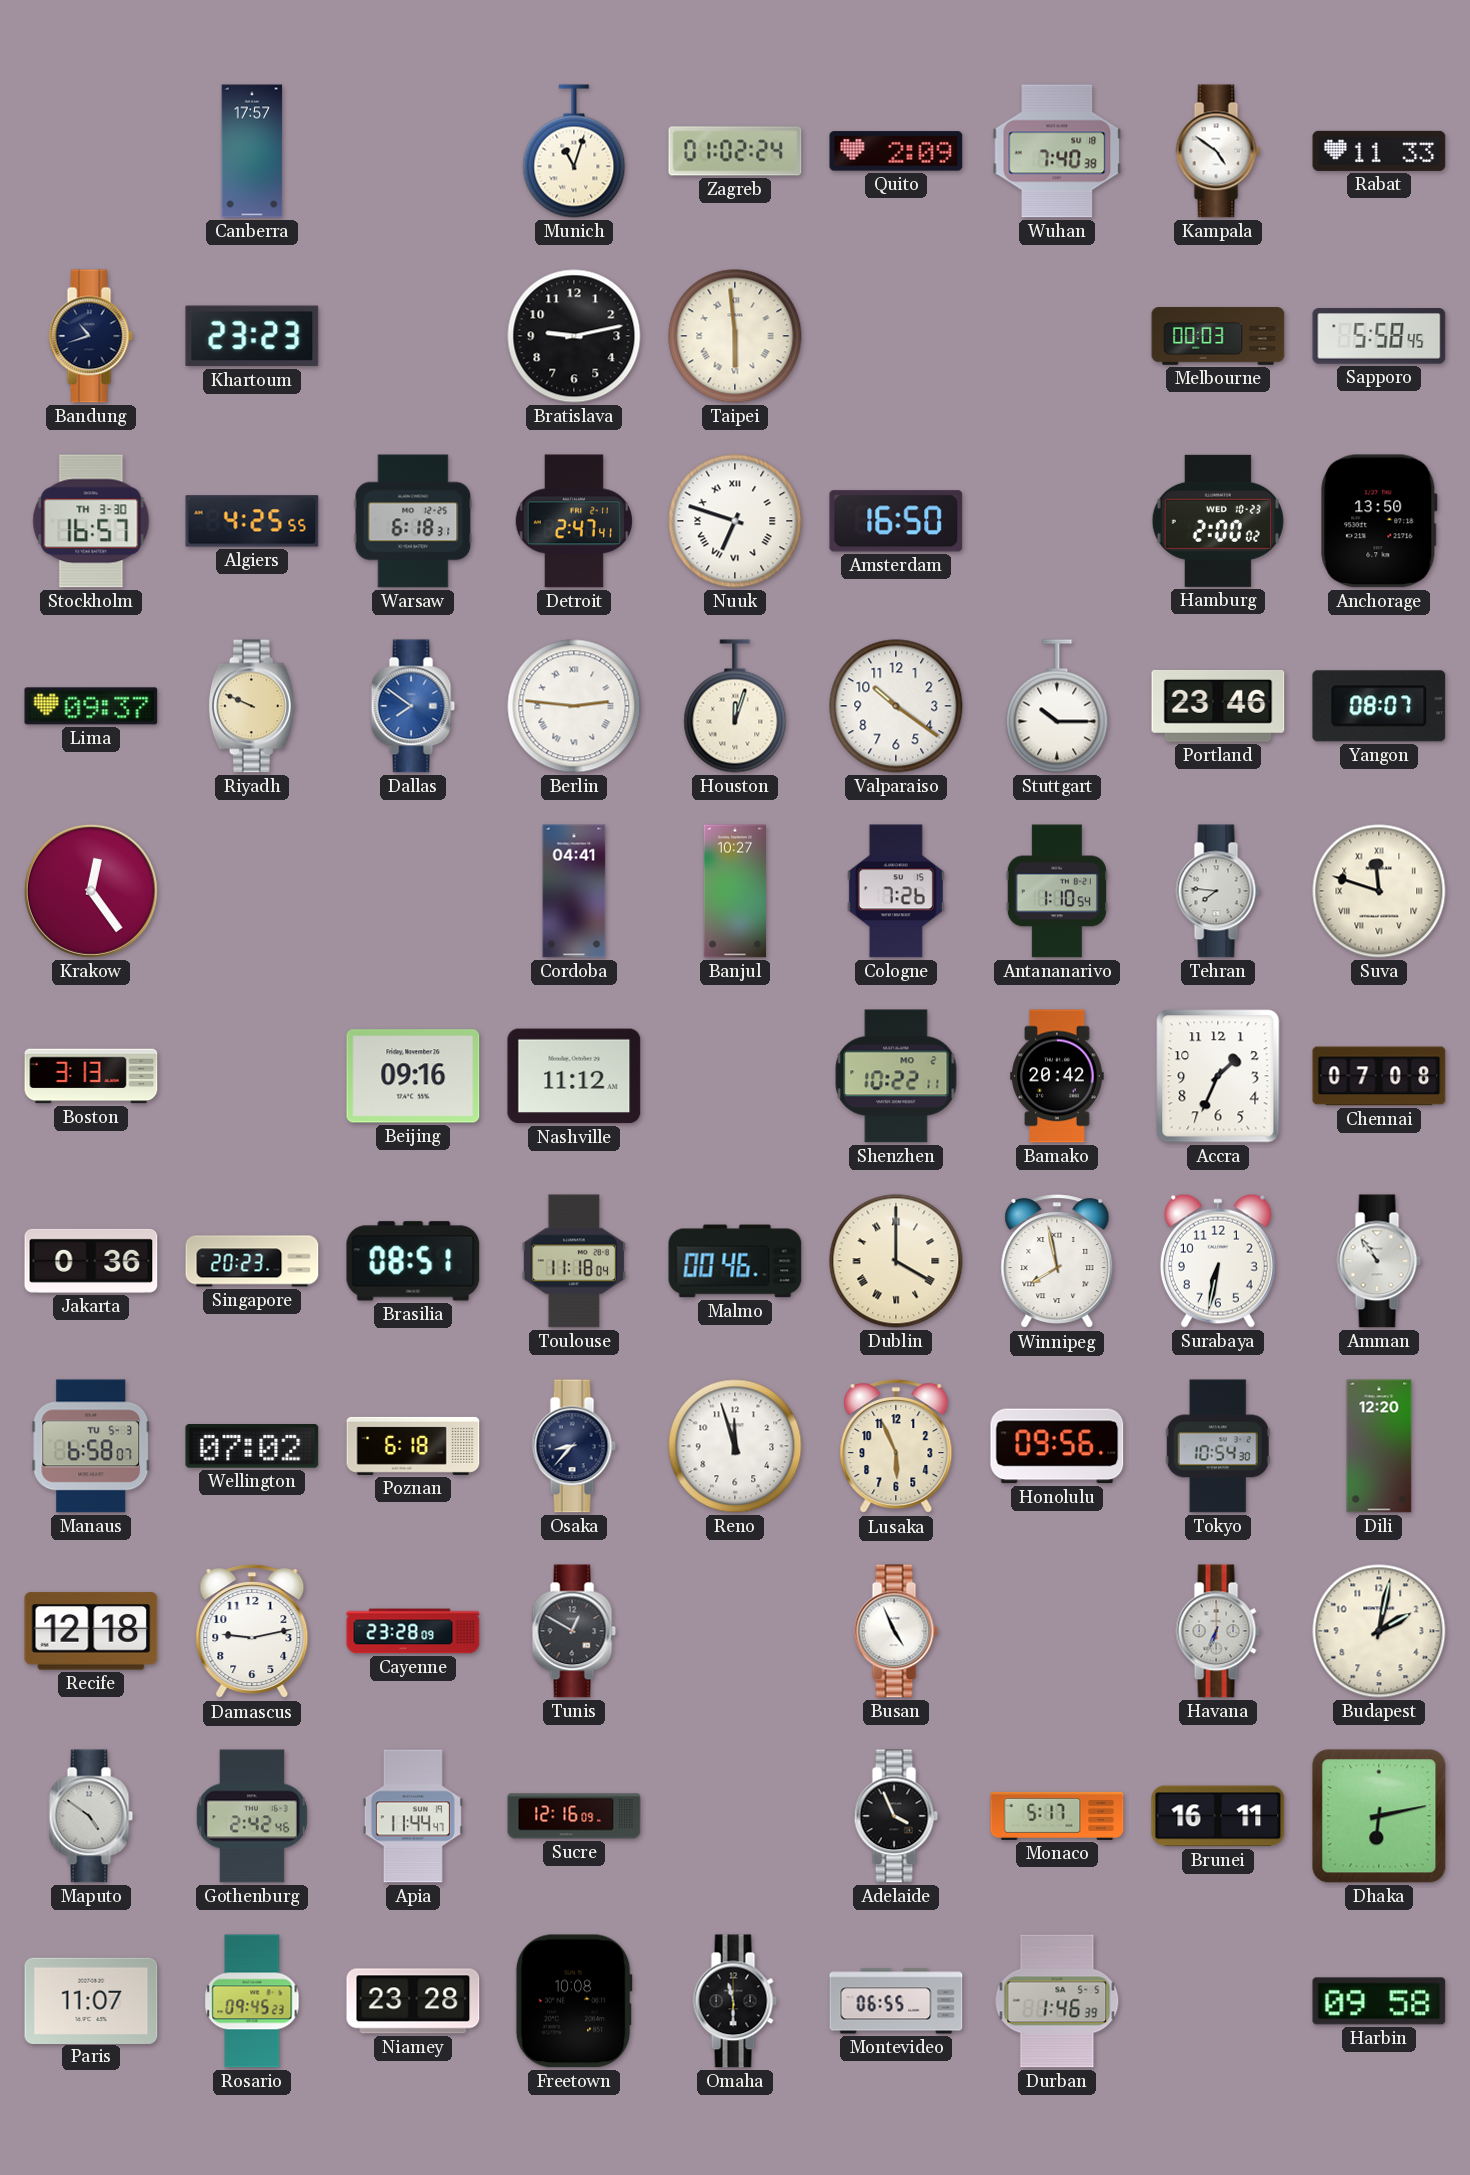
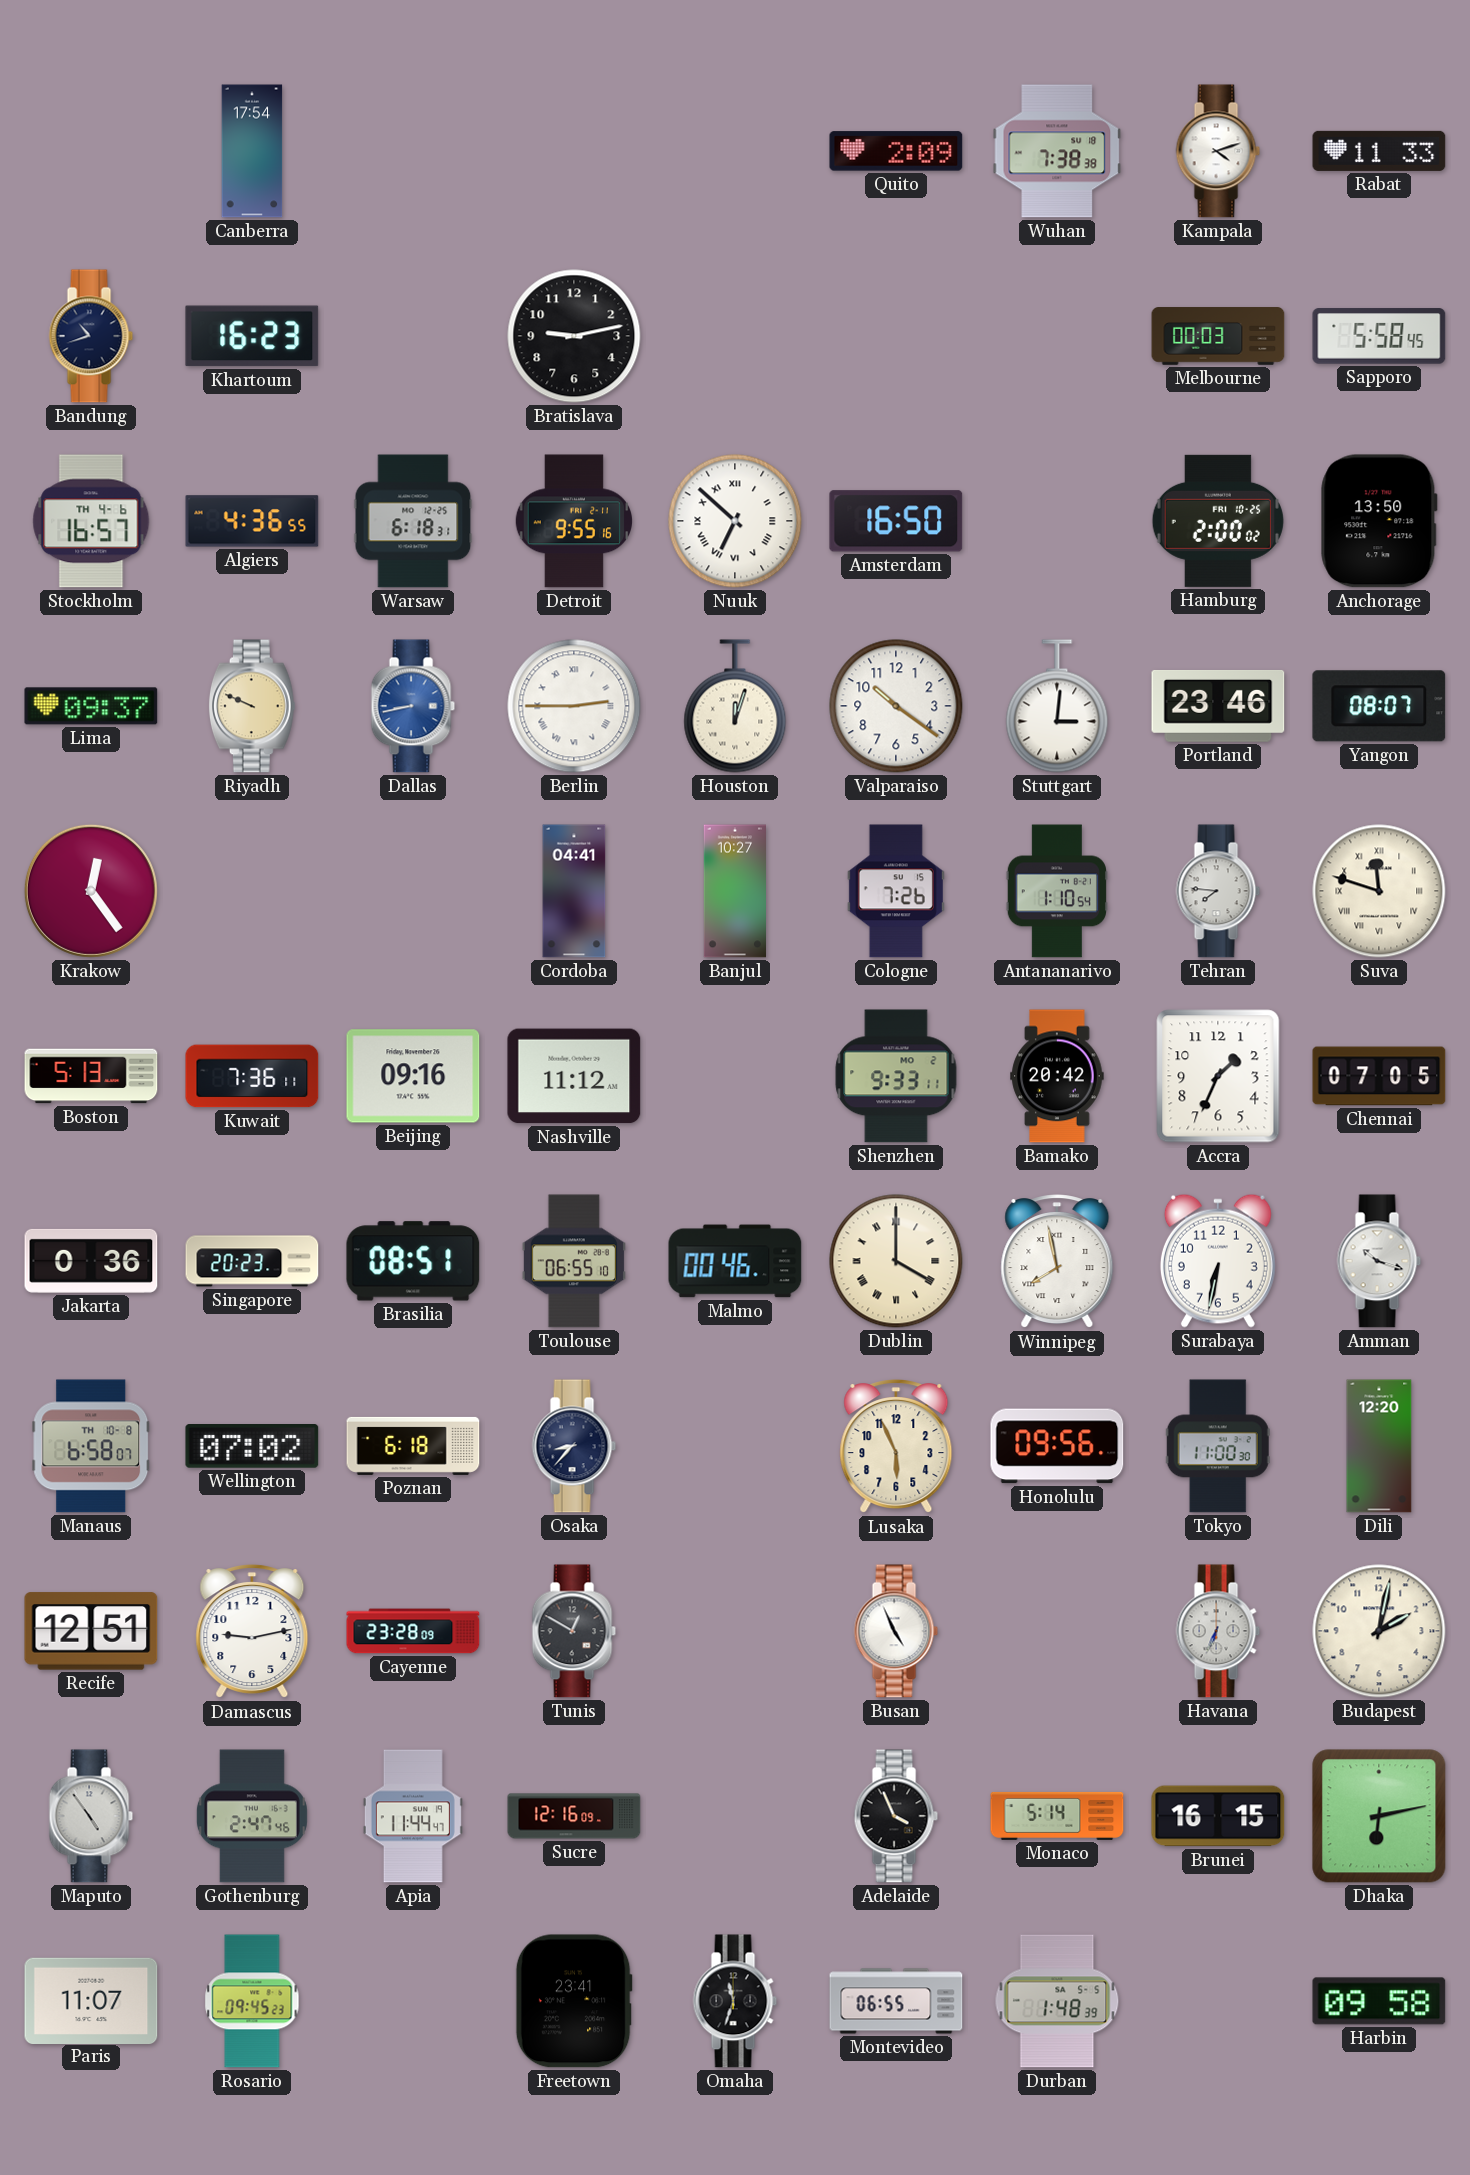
Canberra: 17:57 -> 17:54
Munich: 11:03 -> none
Zagreb: 01:02 -> none
Wuhan: 7:40 -> 7:38
Kampala: 4:51 -> 4:12
Khartoum: 23:23 -> 16:23
Taipei: 5:59 -> none
Stockholm date: TH 3-30 -> TH 4-6
Algiers: 4:25 -> 4:36
Detroit: 2:47 -> 9:55
Nuuk: 6:48 -> 6:52
Hamburg date: WED 10-23 -> FRI 10-25
Dallas: 7:51 -> 8:43
Berlin: 2:46 -> 2:45
Stuttgart: 10:15 -> 3:01
Boston: 3:13 -> 5:13
Kuwait: none -> 7:36
Shenzhen: 10:22 -> 9:33
Chennai: 07:08 -> 07:05
Toulouse: 11:18 -> 06:55
Amman: 10:54 -> 10:18
Manaus date: TU 5-3 -> TH 10-8
Reno: 11:57 -> none
Tokyo: 10:54 -> 11:00
Recife: 12:18 -> 12:51
Maputo: 4:51 -> 4:54
Gothenburg: 2:42 -> 2:47
Monaco: 5:17 -> 5:14
Brunei: 16:11 -> 16:15
Niamey: 23:28 -> none
Freetown: 10:08 -> 23:41
Omaha: 11:30 -> 11:33
Durban: 1:46 -> 1:48
